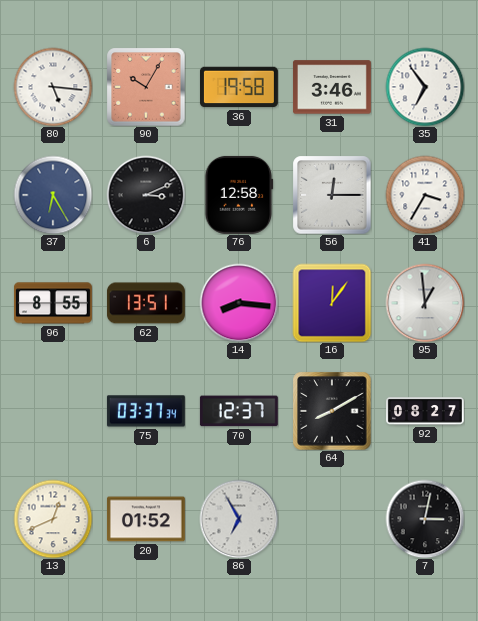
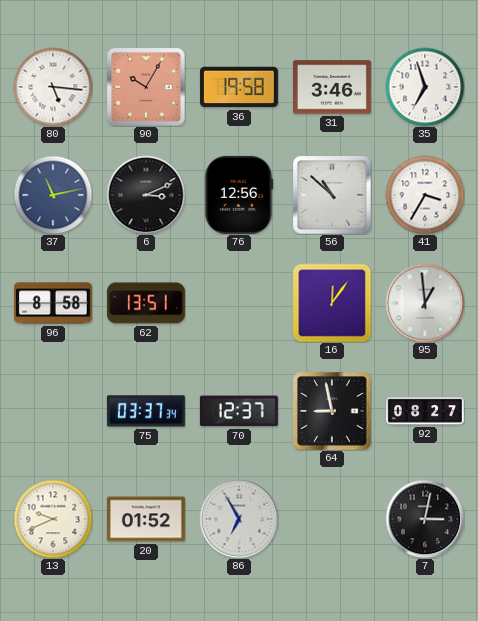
35: 6:54 -> 6:57
37: 6:25 -> 11:13
76: 12:58 -> 12:56
56: 12:15 -> 10:52
96: 8:55 -> 8:58
14: 8:16 -> none
64: 8:10 -> 8:58
13: 12:41 -> 9:41
